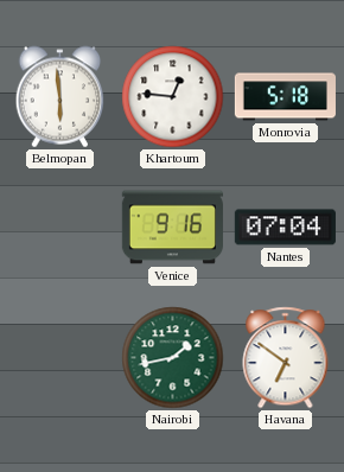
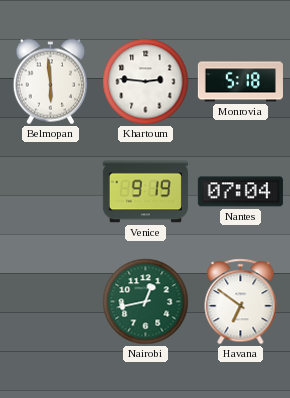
Khartoum: 12:46 -> 2:46
Venice: 9:16 -> 9:19
Nairobi: 1:43 -> 12:43
